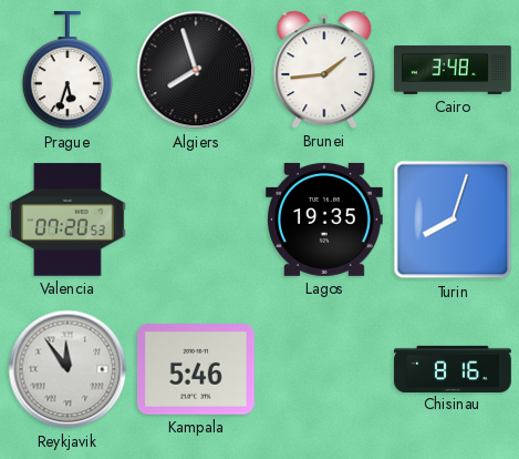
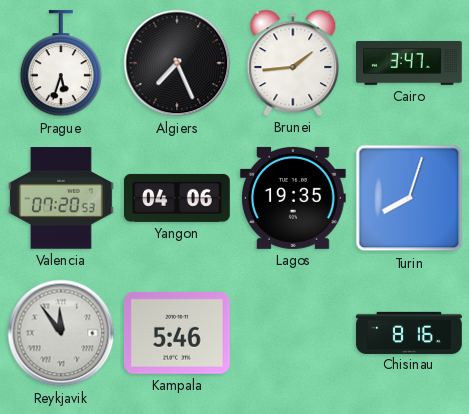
Algiers: 7:57 -> 7:26
Cairo: 3:48 -> 3:47
Yangon: none -> 04:06
